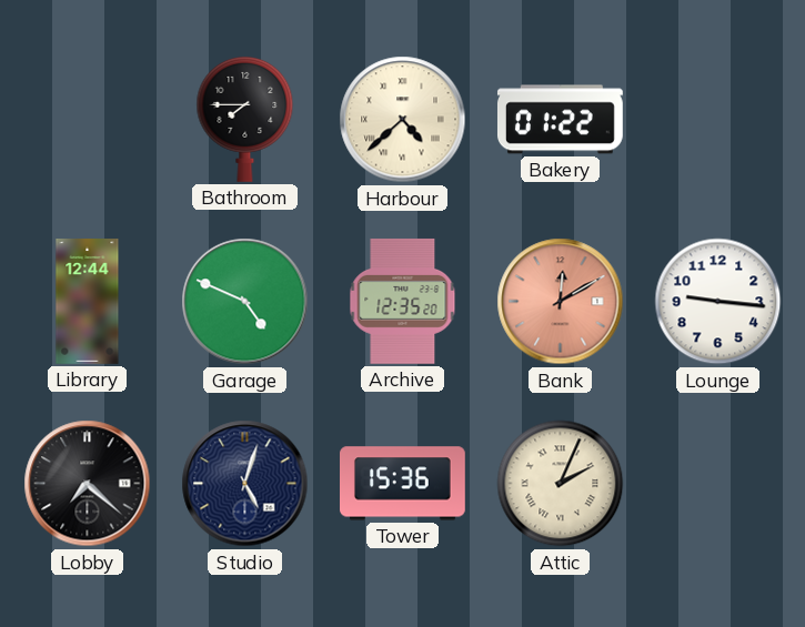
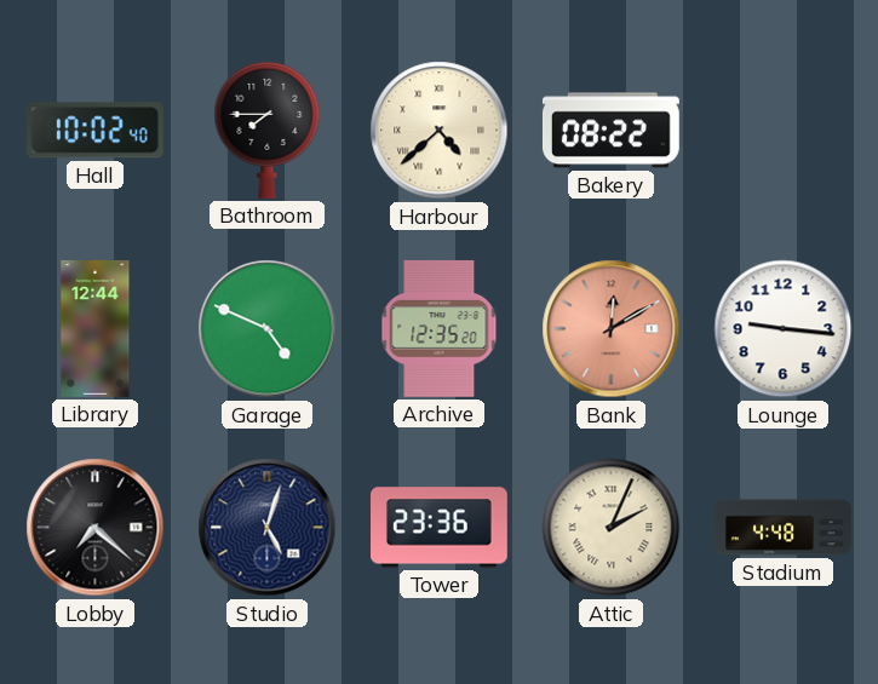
Hall: none -> 10:02
Bakery: 01:22 -> 08:22
Tower: 15:36 -> 23:36
Stadium: none -> 4:48
